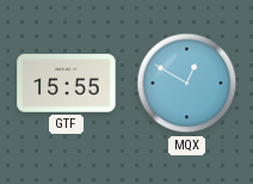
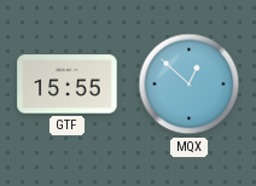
MQX: 12:50 -> 12:52
